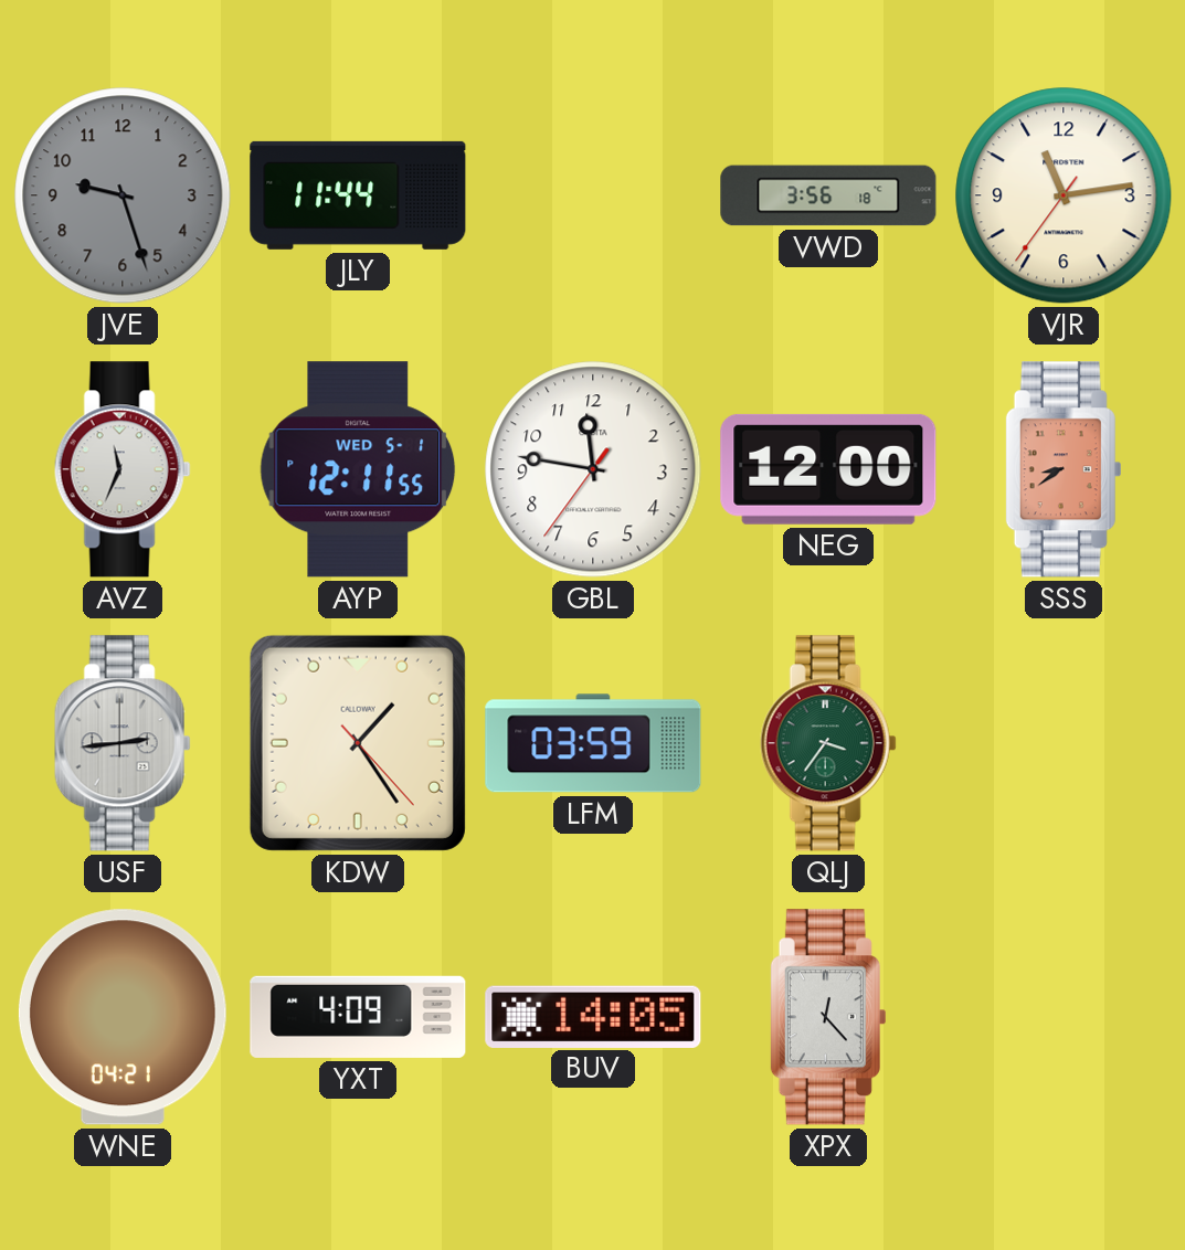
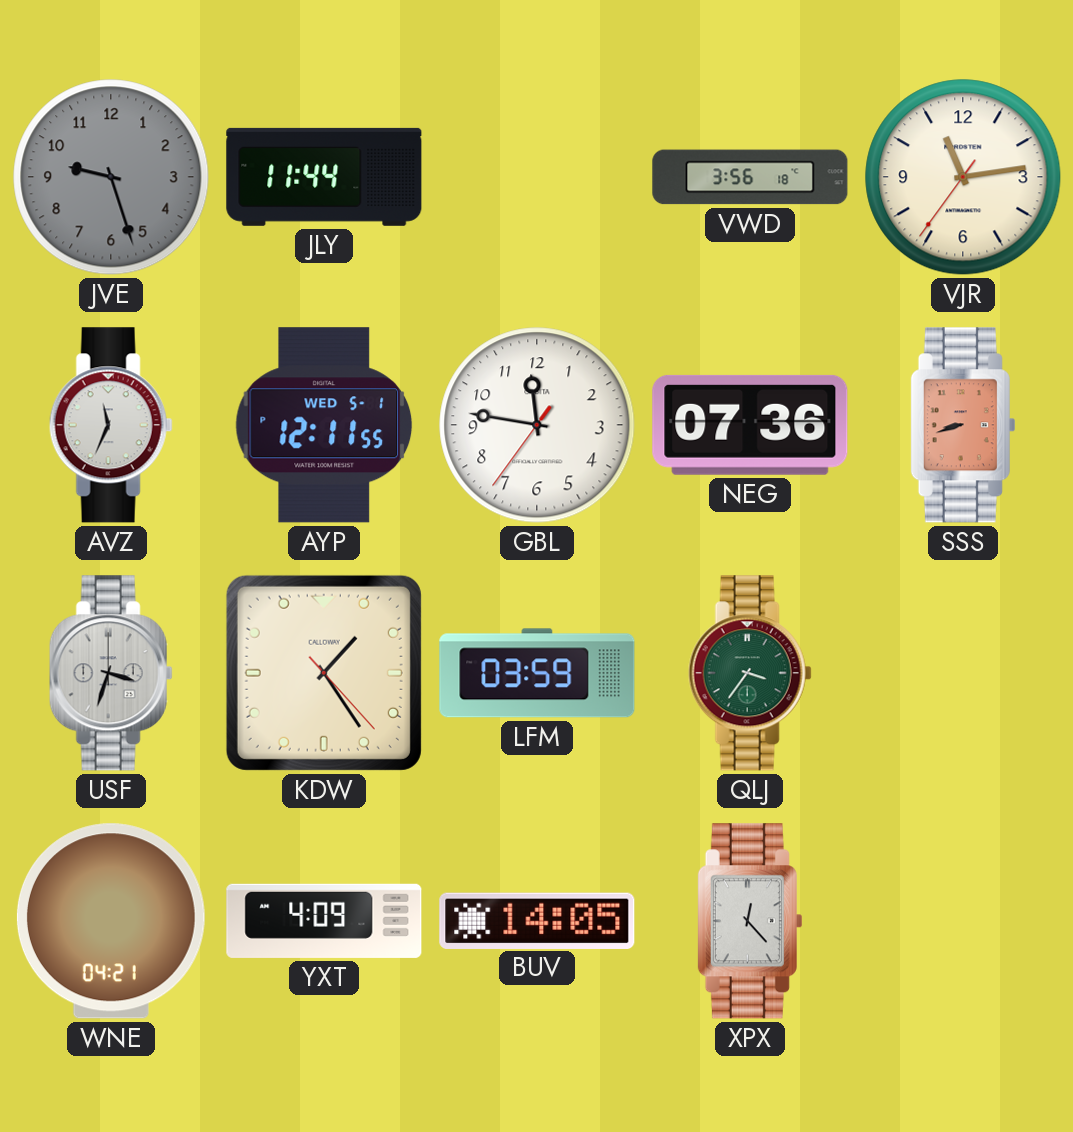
NEG: 12:00 -> 07:36
SSS: 8:39 -> 8:42
USF: 2:44 -> 3:33
